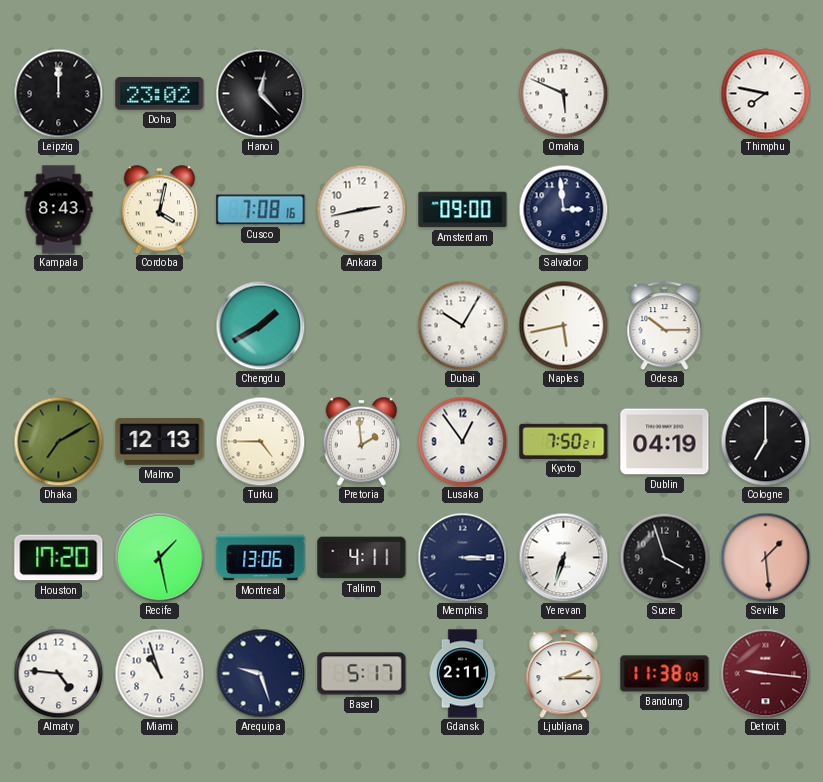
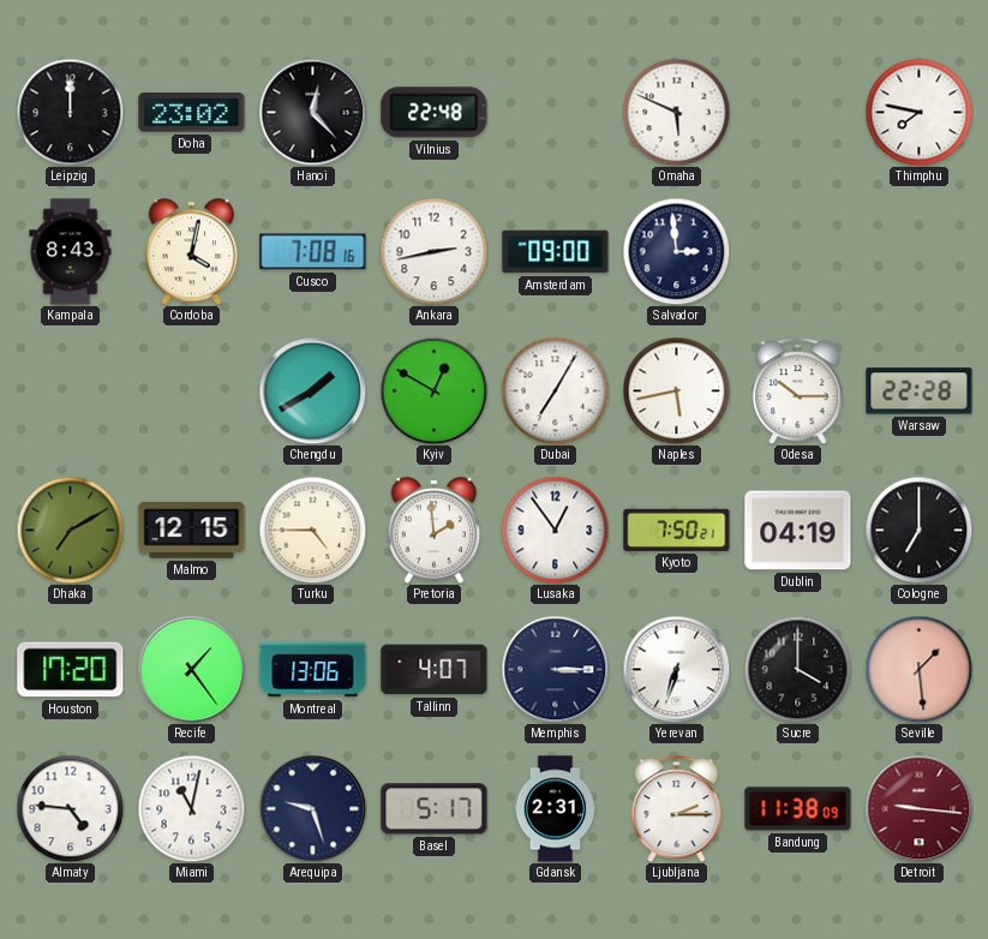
Vilnius: none -> 22:48
Kyiv: none -> 12:50
Dubai: 10:05 -> 7:05
Warsaw: none -> 22:28
Malmo: 12:13 -> 12:15
Recife: 1:28 -> 1:24
Tallinn: 4:11 -> 4:07
Sucre: 3:57 -> 4:00
Miami: 10:57 -> 11:02
Gdansk: 2:11 -> 2:31
